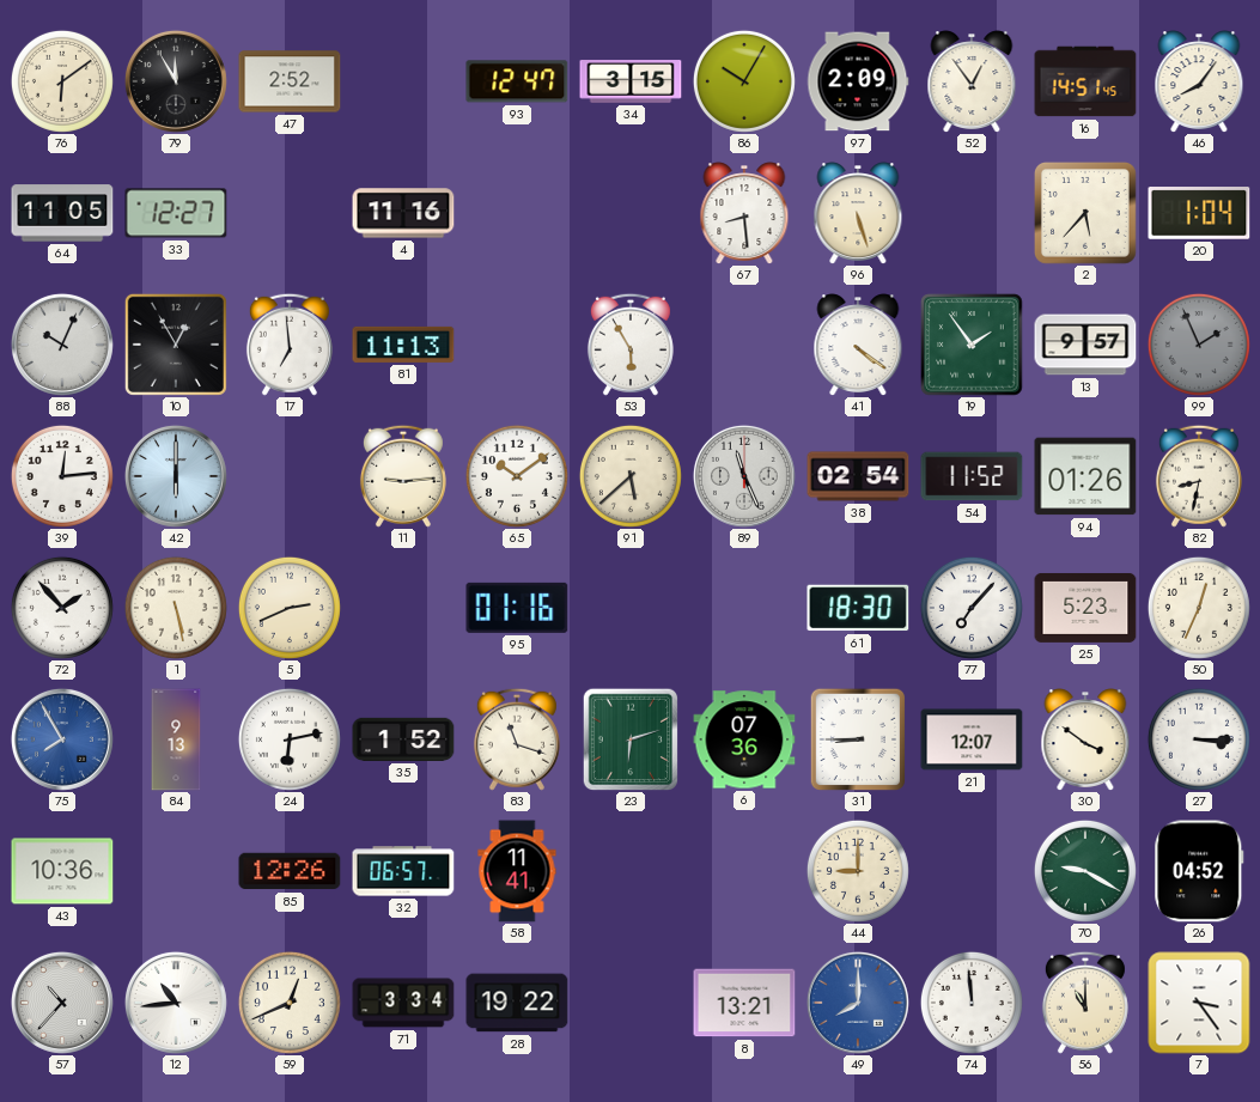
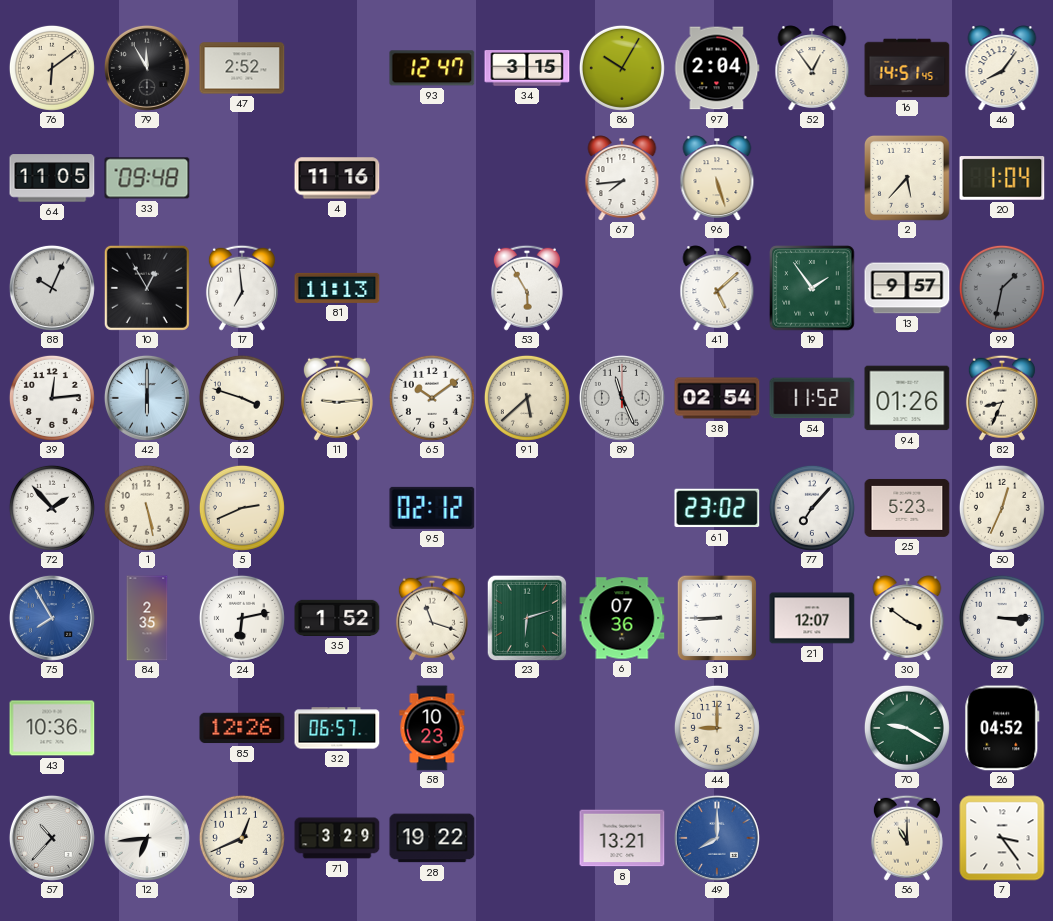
97: 2:09 -> 2:04
33: 12:27 -> 09:48
67: 8:29 -> 7:44
41: 4:21 -> 5:08
99: 1:56 -> 1:32
62: none -> 3:48
82: 8:32 -> 8:34
95: 01:16 -> 02:12
61: 18:30 -> 23:02
84: 9:13 -> 2:35
58: 11:41 -> 10:23
12: 10:44 -> 6:44
71: 3:34 -> 3:29
74: 11:59 -> none
